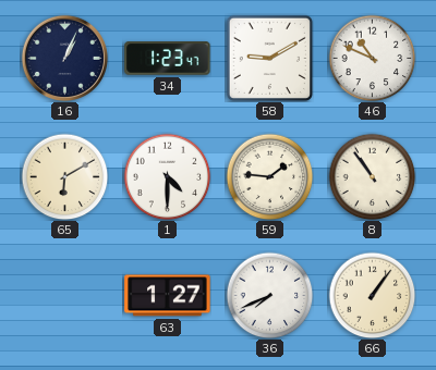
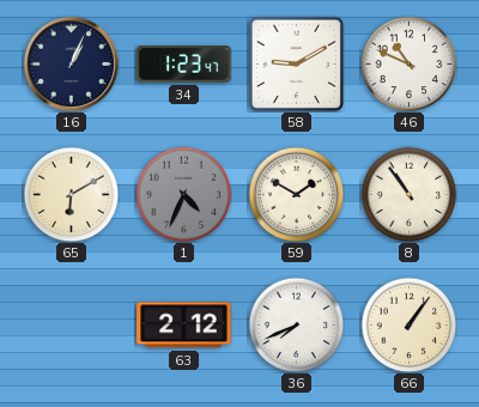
1: 4:30 -> 4:34
1 dial: white -> grey
59: 1:46 -> 1:50
63: 1:27 -> 2:12
